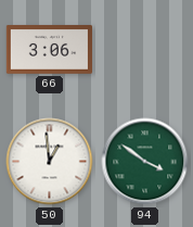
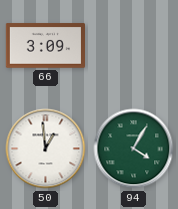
66: 3:06 -> 3:09
94: 3:51 -> 4:05
